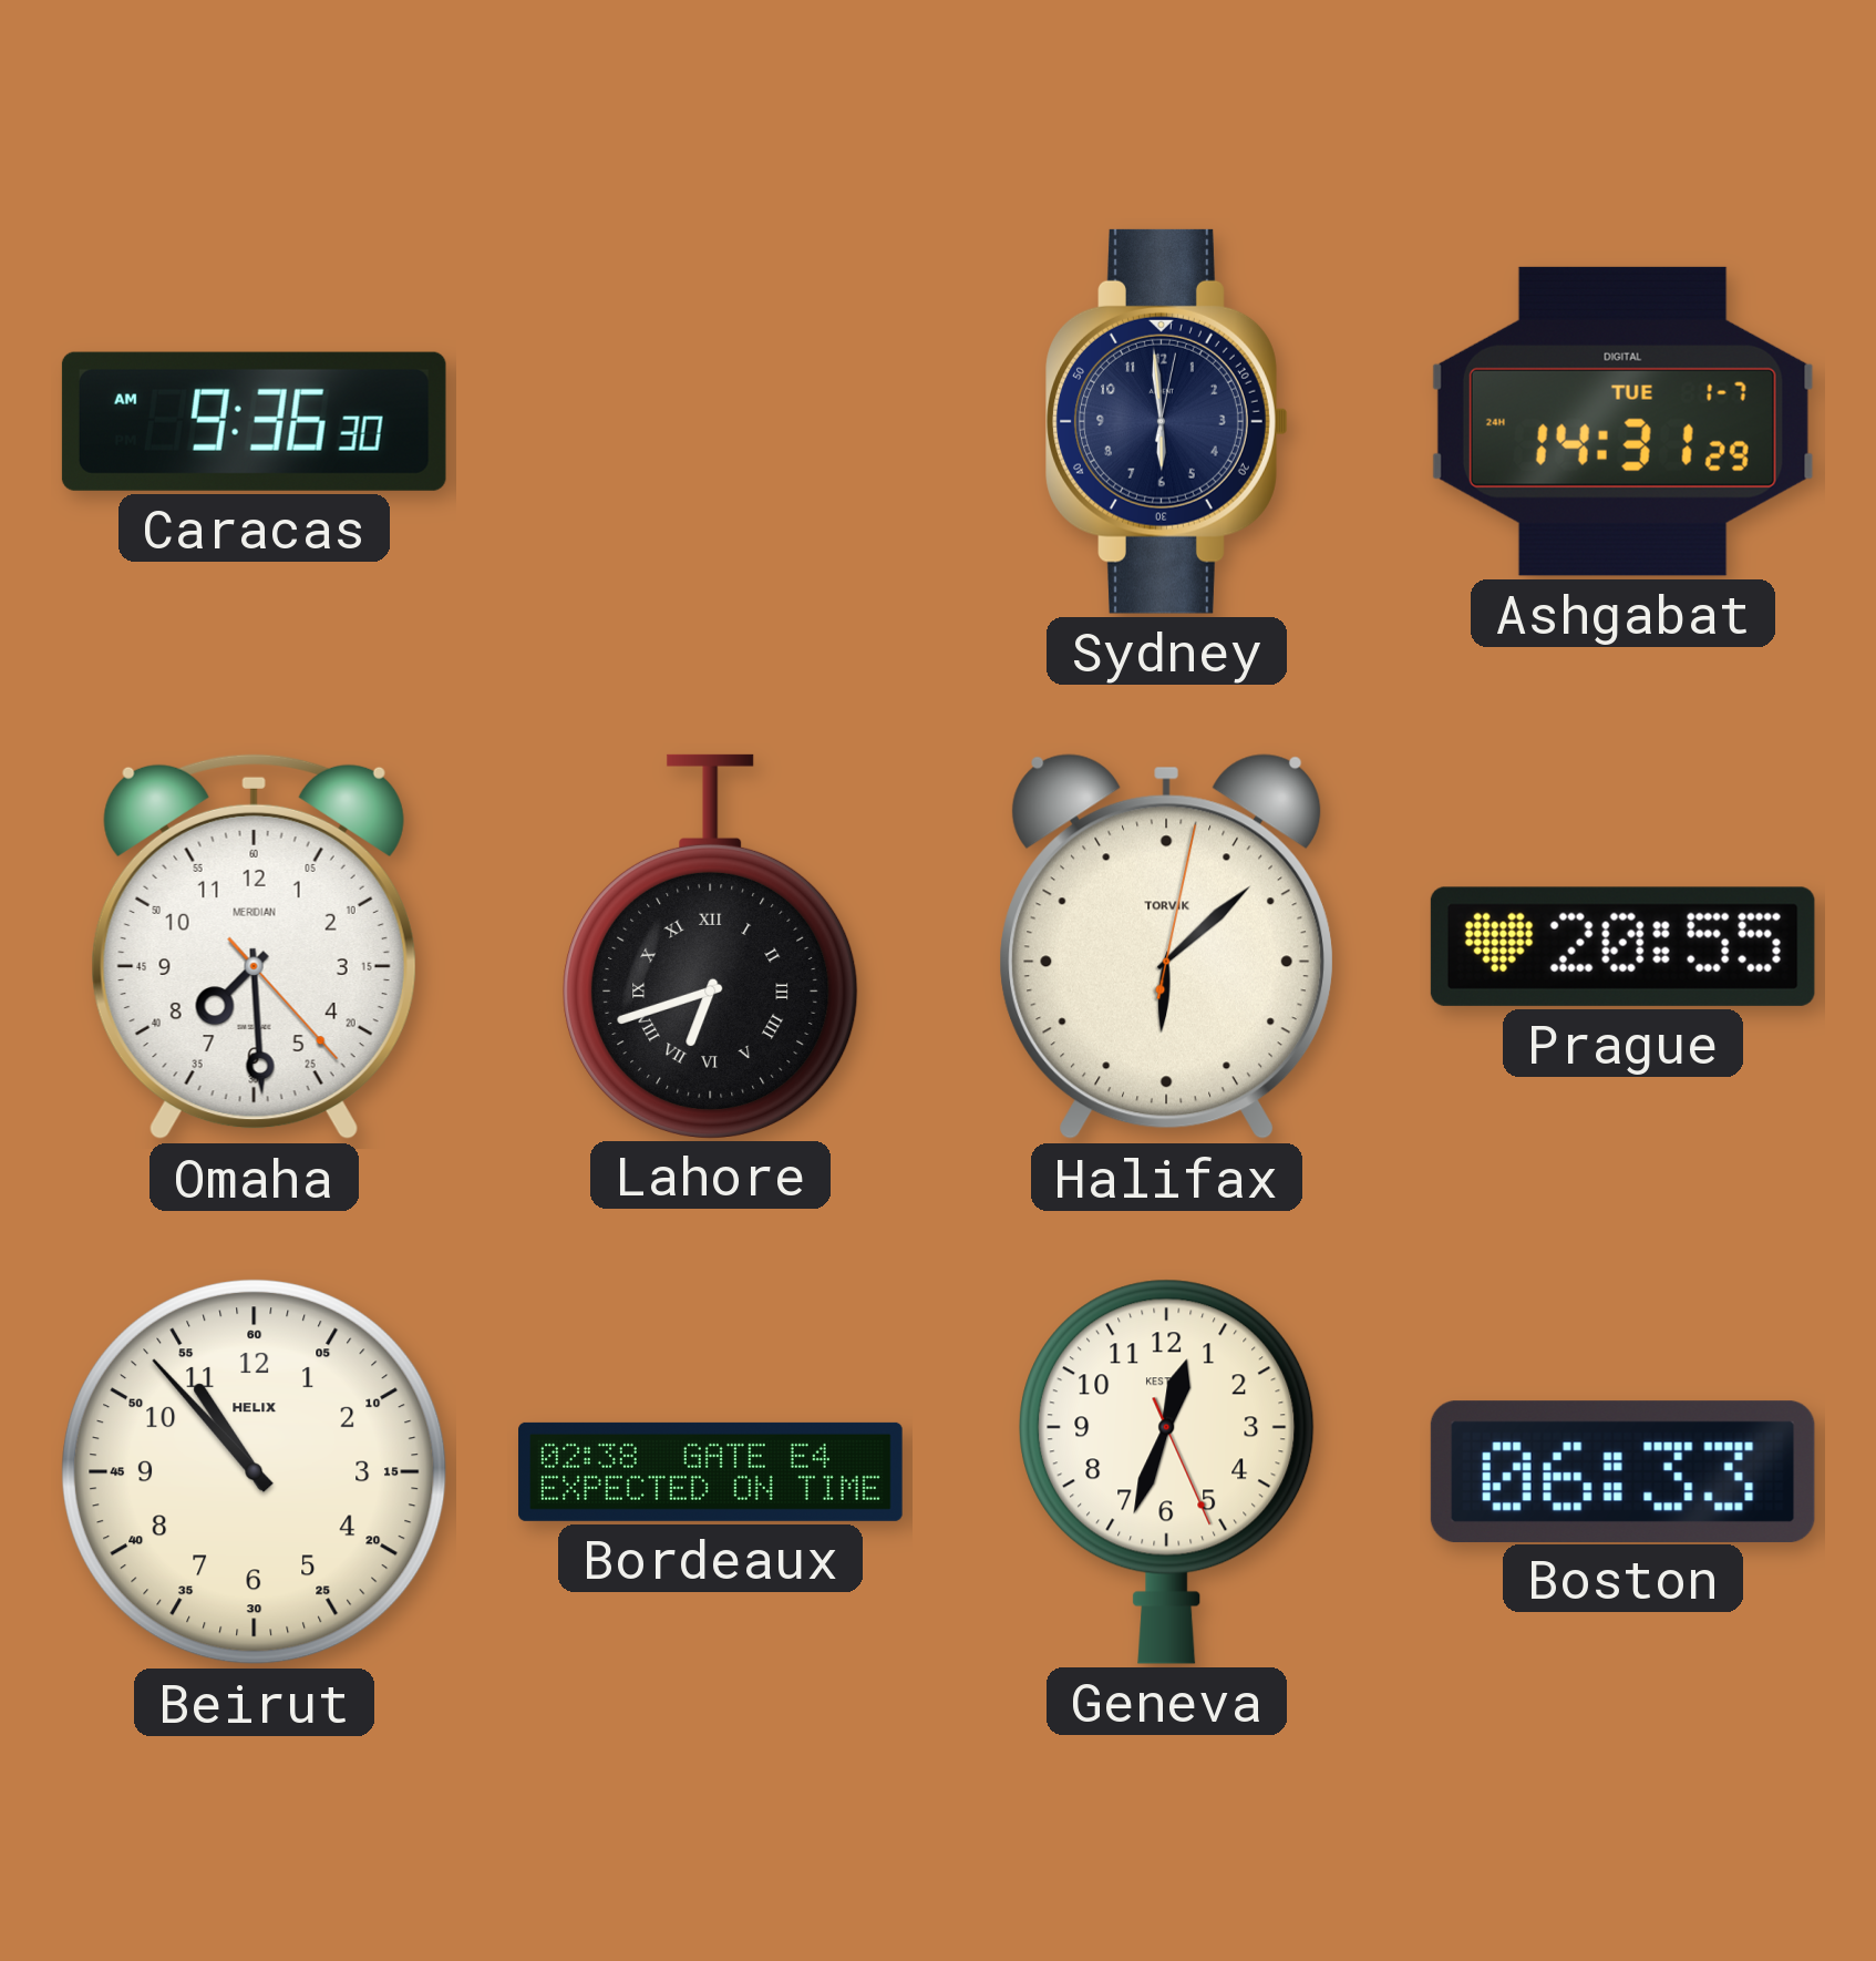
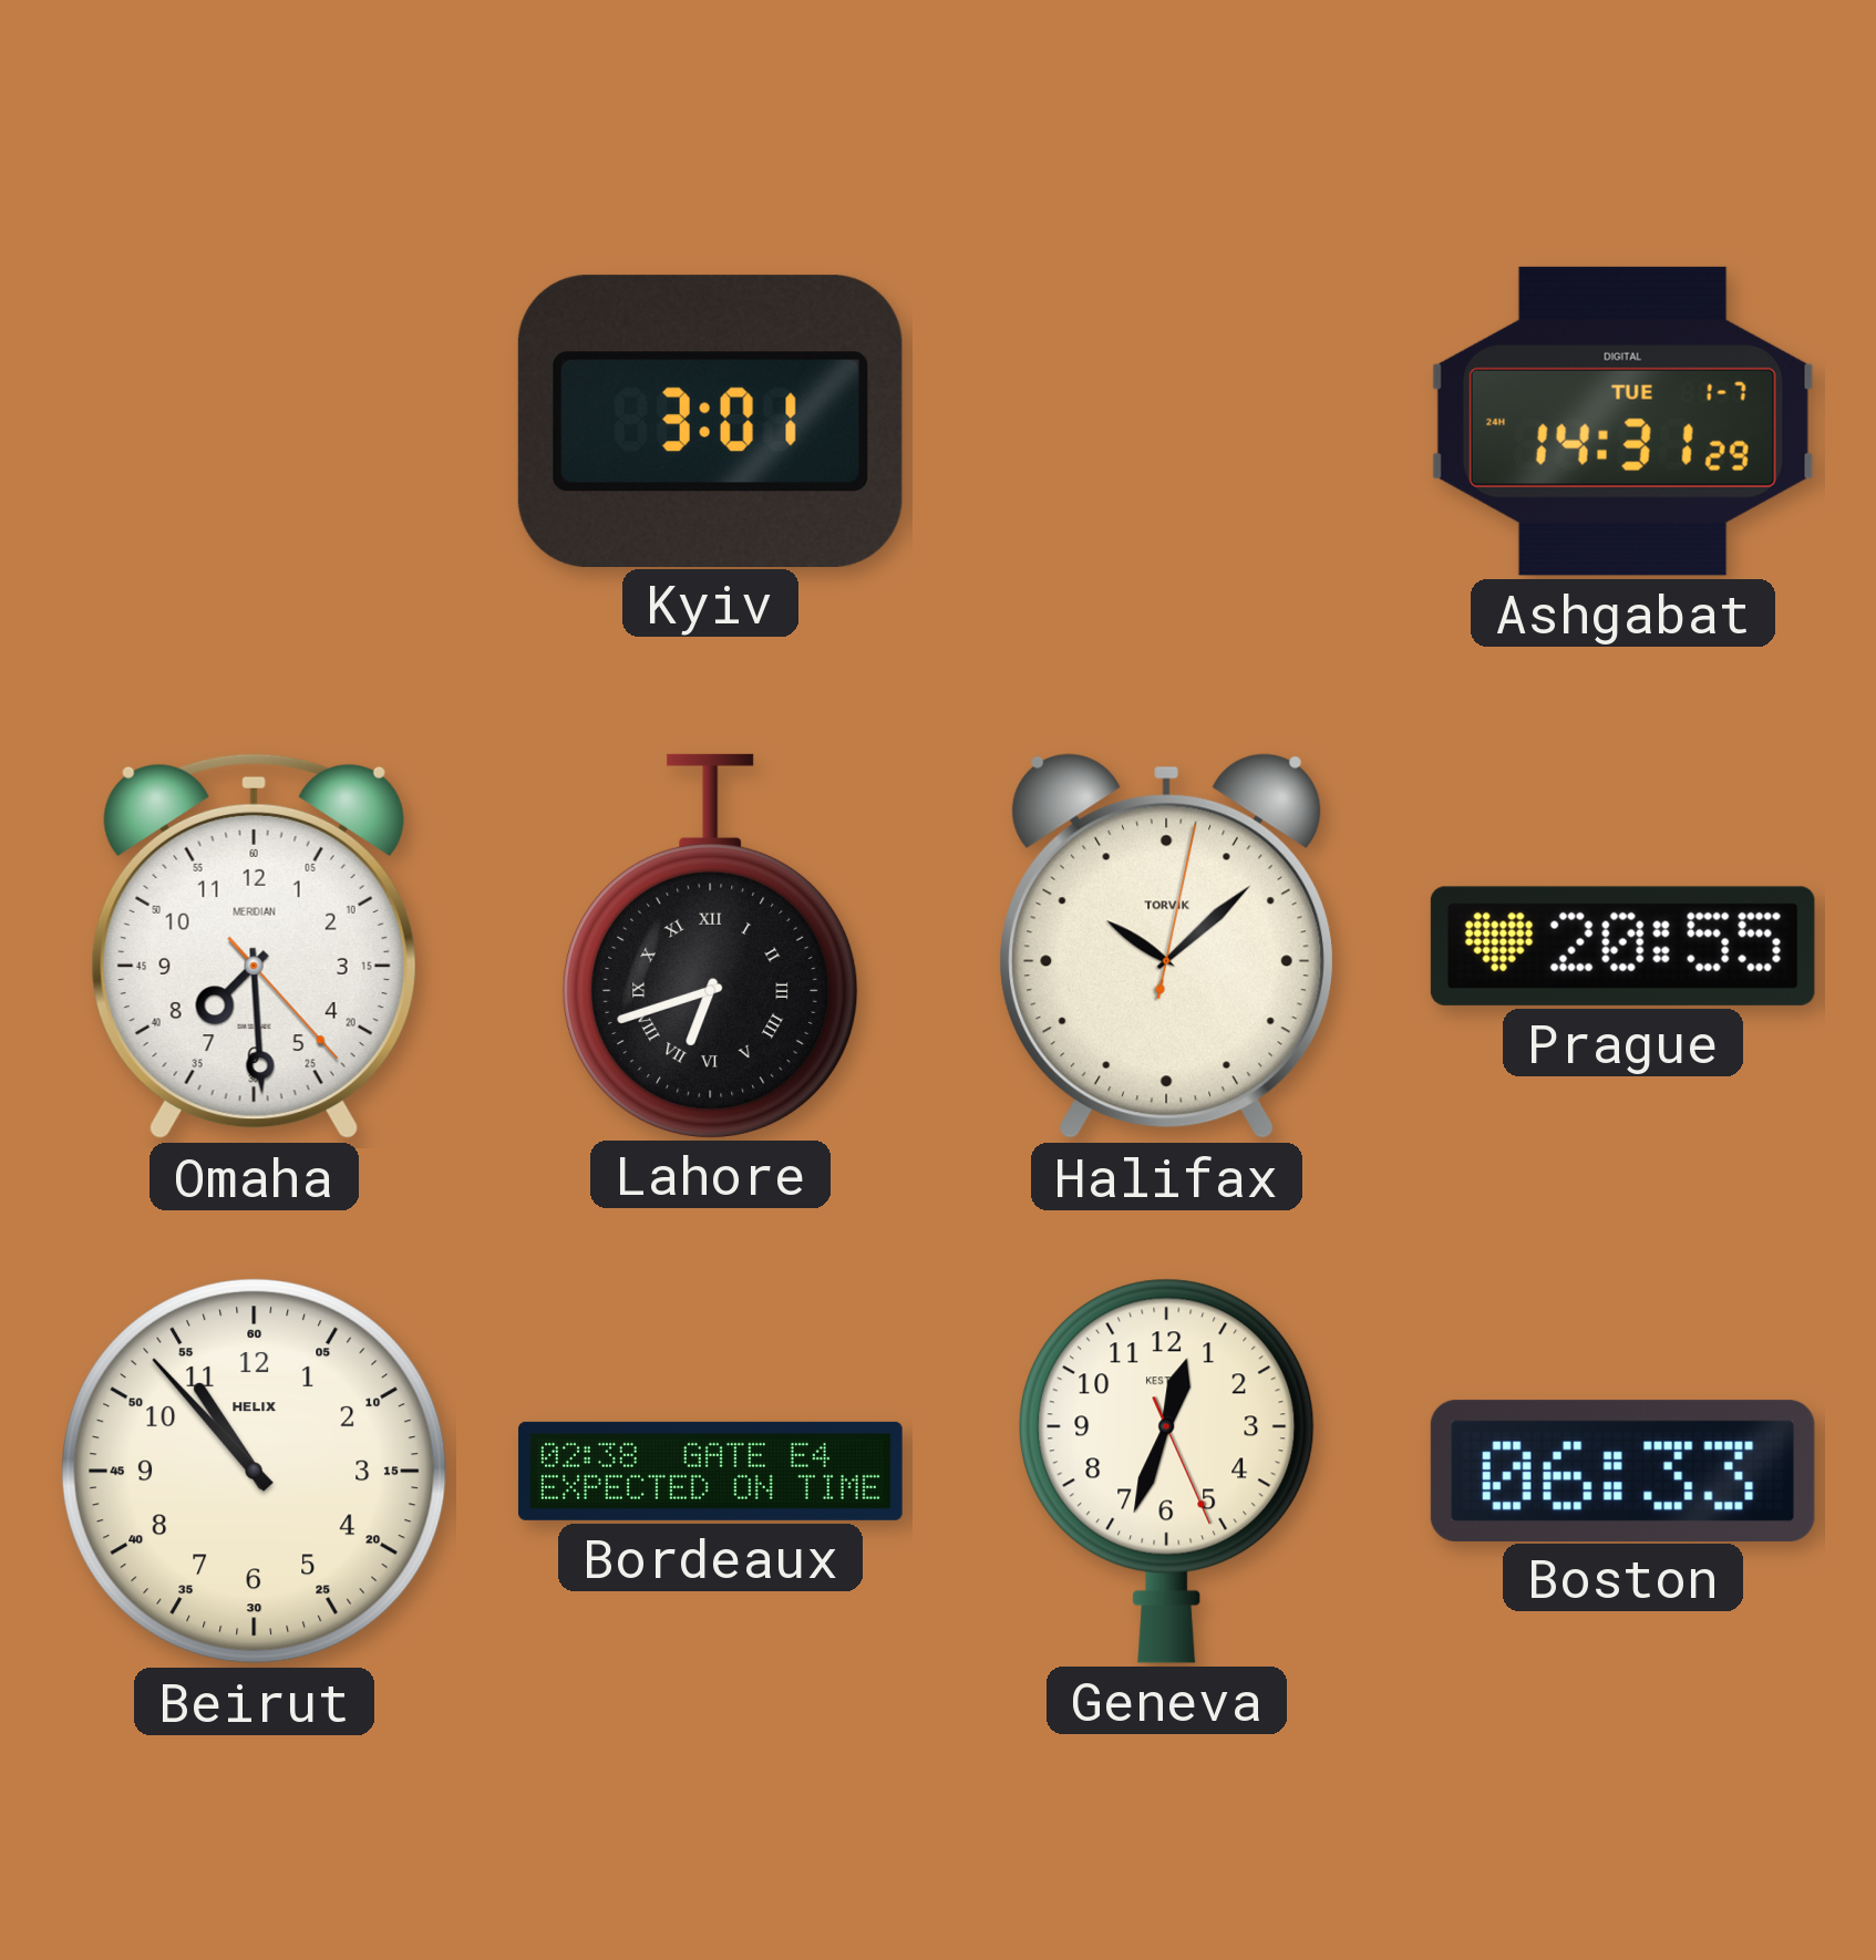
Caracas: 9:36 -> none
Kyiv: none -> 3:01
Sydney: 5:59 -> none
Halifax: 6:08 -> 10:08
